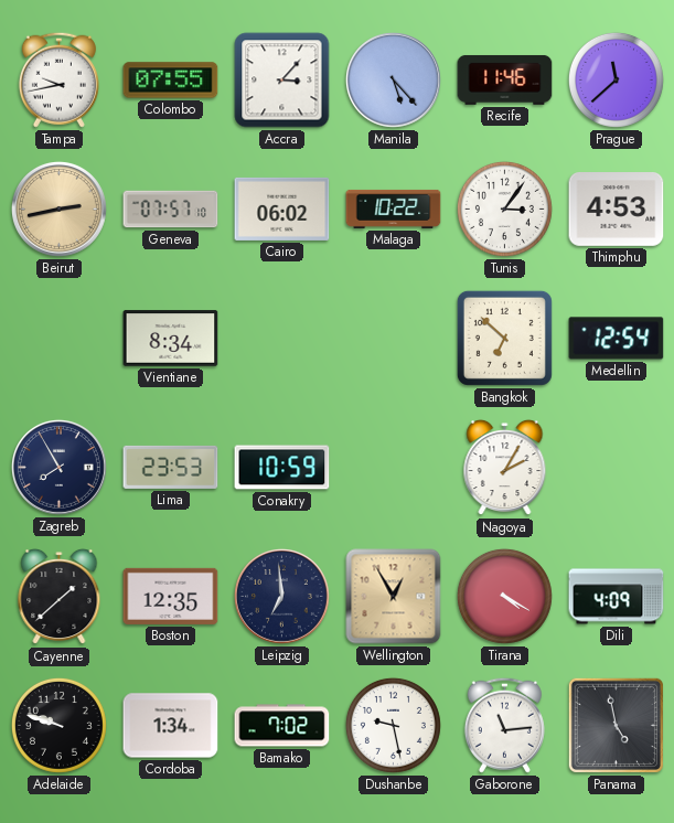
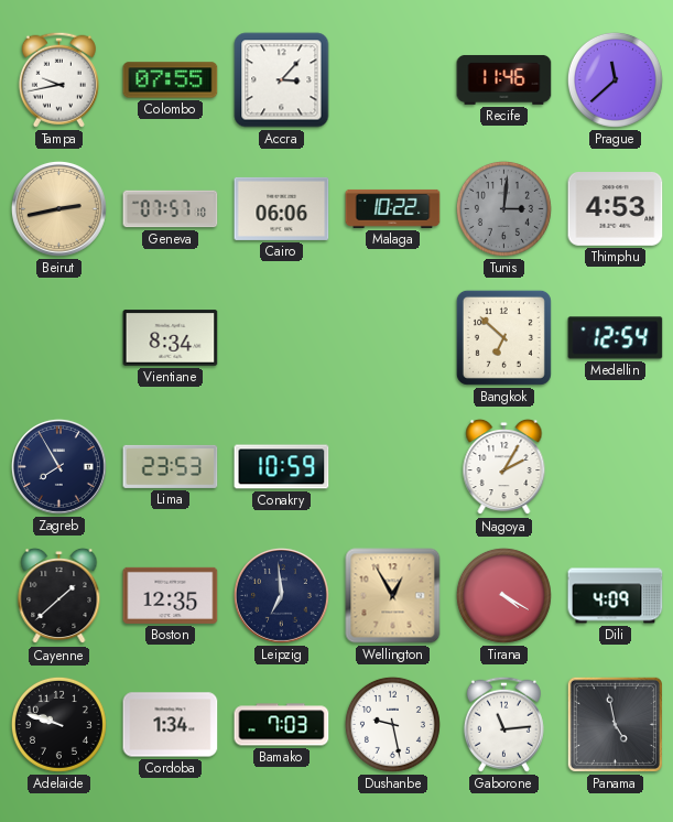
Manila: 5:23 -> none
Cairo: 06:02 -> 06:06
Tunis: 3:06 -> 3:01
Tunis dial: white -> grey
Bamako: 7:02 -> 7:03
